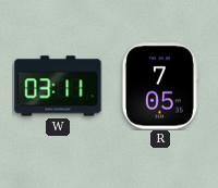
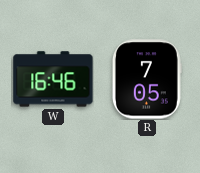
W: 03:11 -> 16:46
